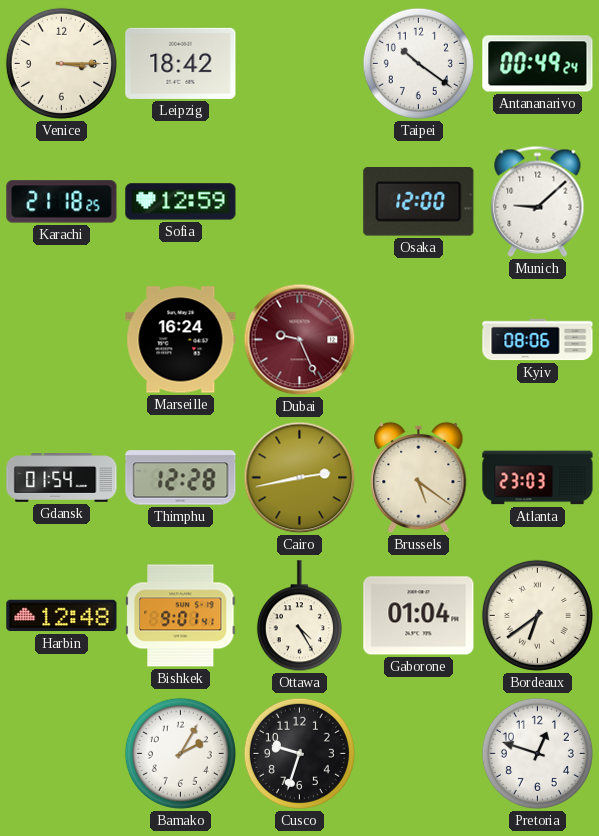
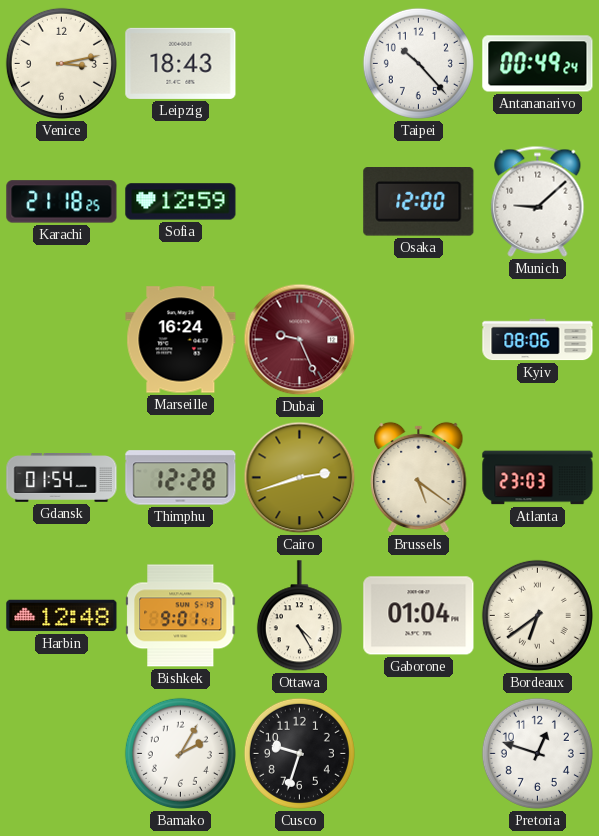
Venice: 3:15 -> 3:13
Leipzig: 18:42 -> 18:43
Taipei: 10:21 -> 10:23
Cairo: 2:43 -> 2:42
